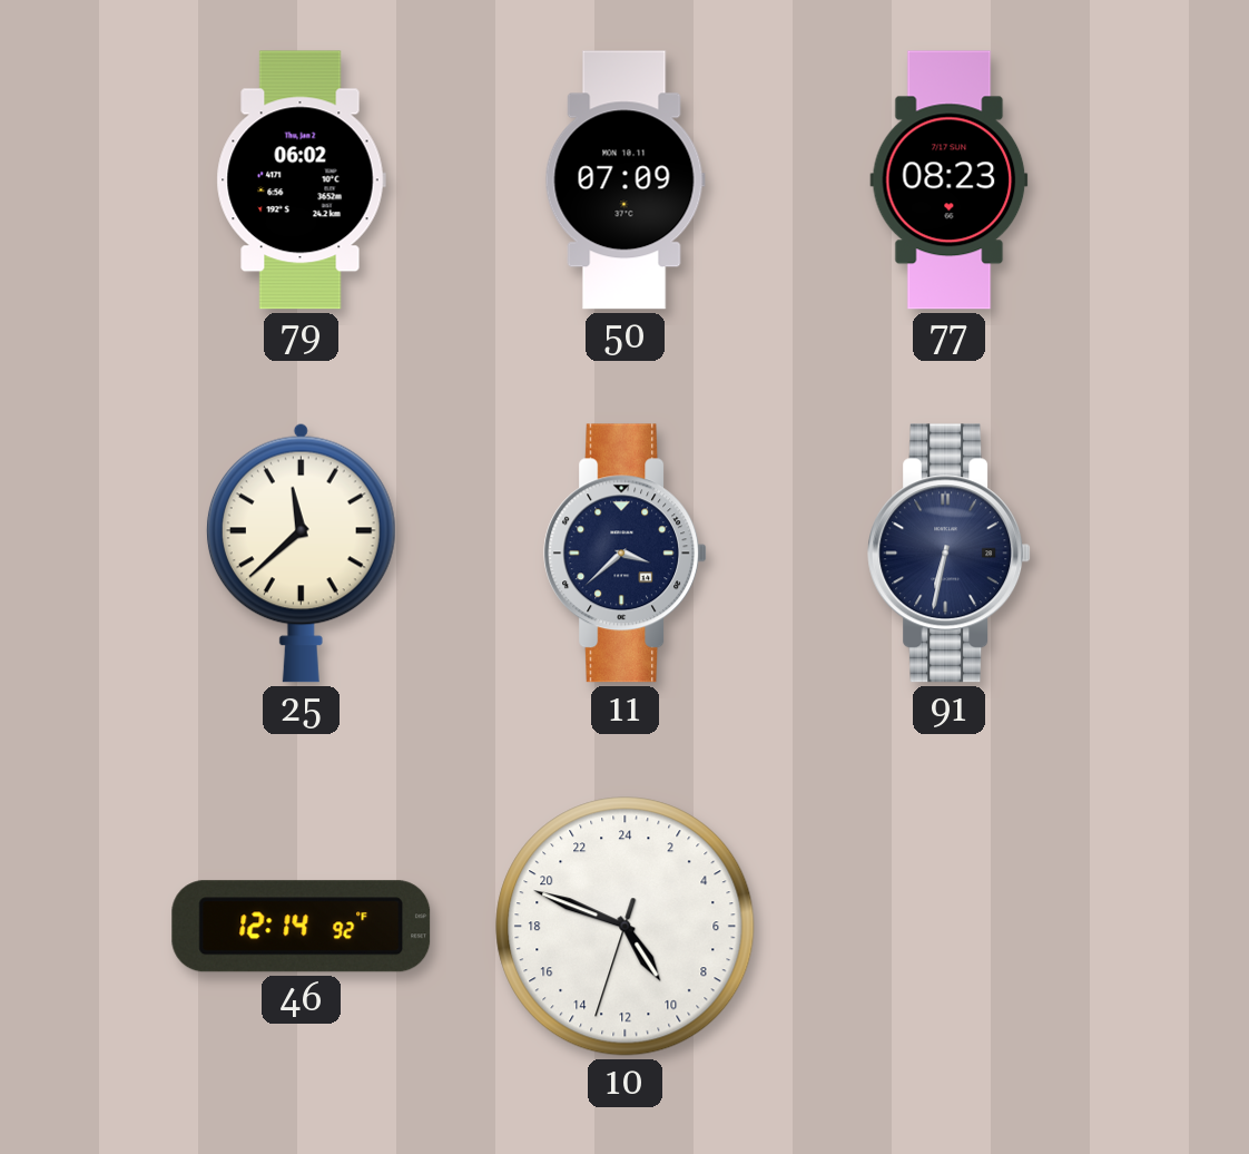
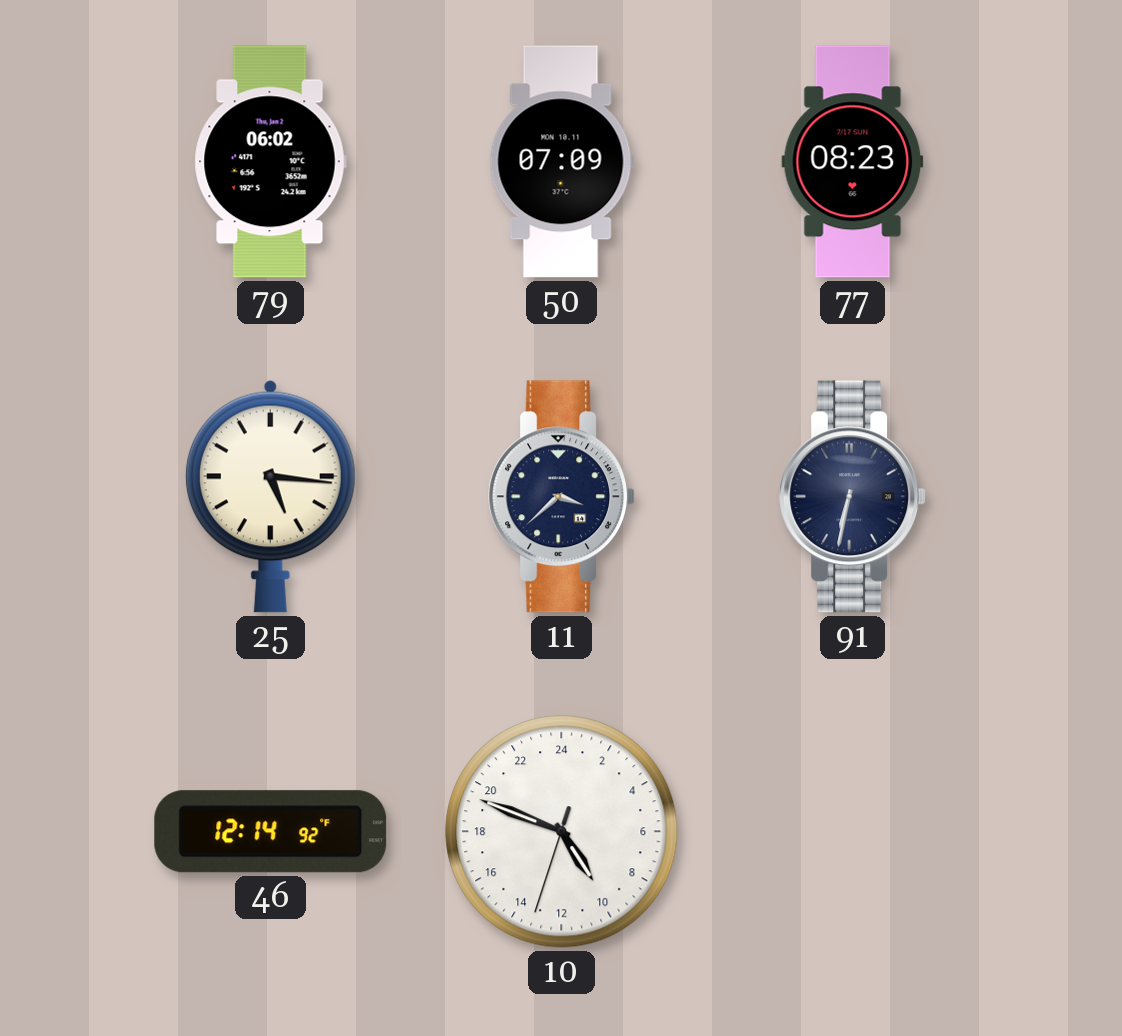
25: 11:38 -> 5:16
